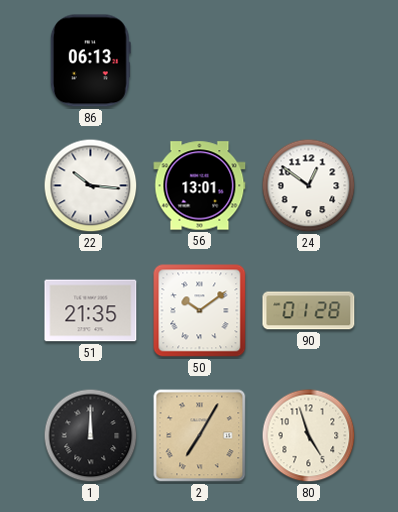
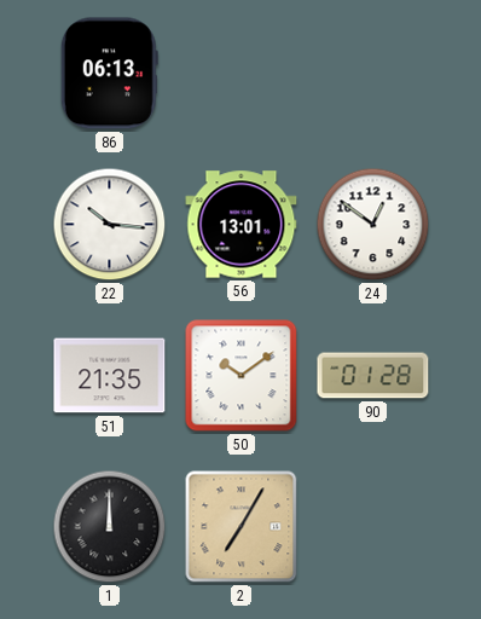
80: 4:57 -> none
